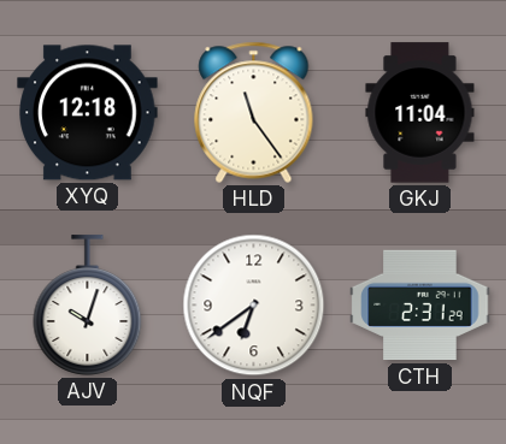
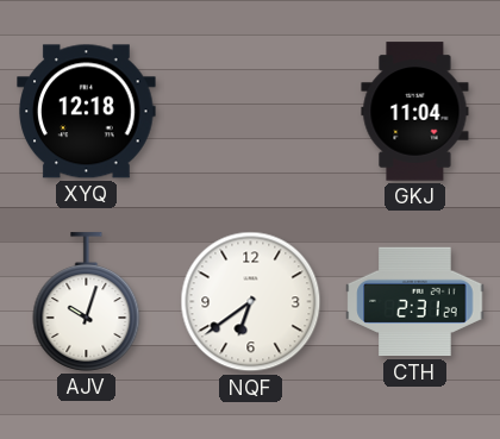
HLD: 11:24 -> none
